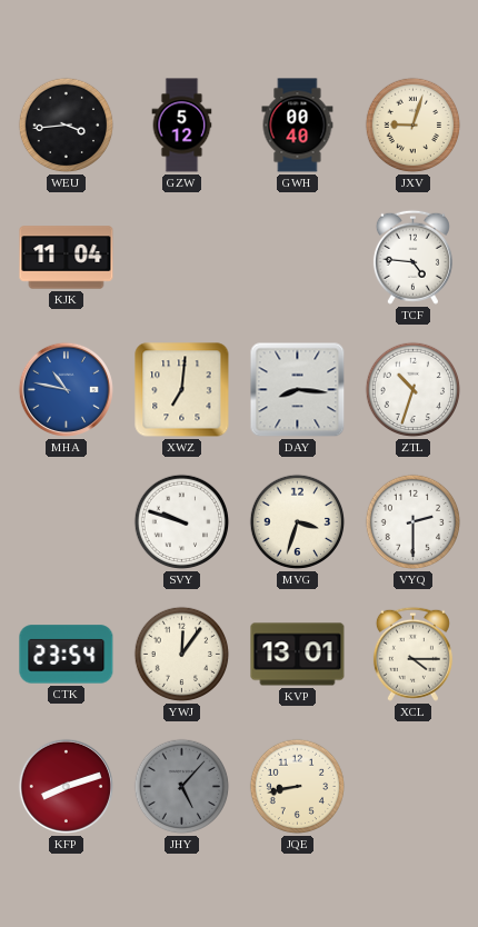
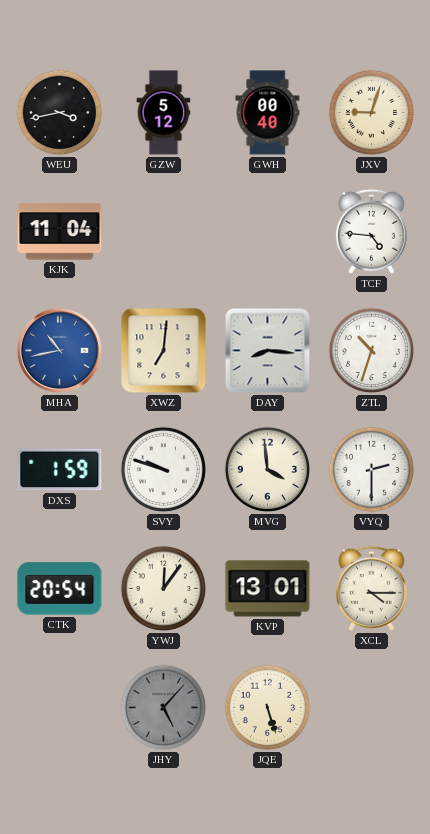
WEU: 3:44 -> 3:43
MHA: 10:47 -> 10:43
DXS: none -> 1:59
MVG: 3:33 -> 3:59
CTK: 23:54 -> 20:54
KFP: 8:12 -> none
JQE: 8:43 -> 5:27
